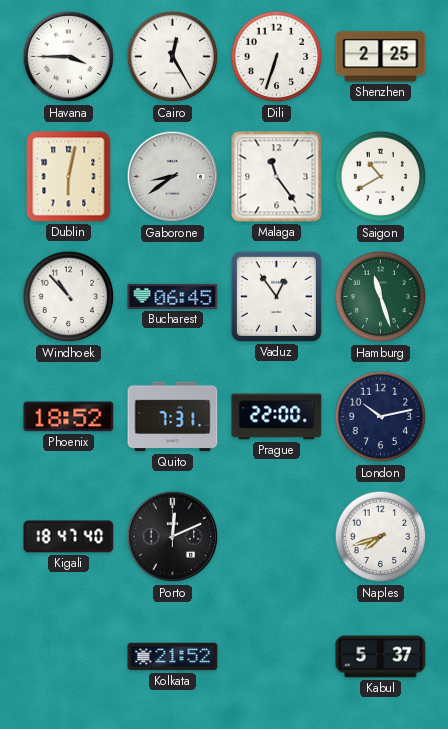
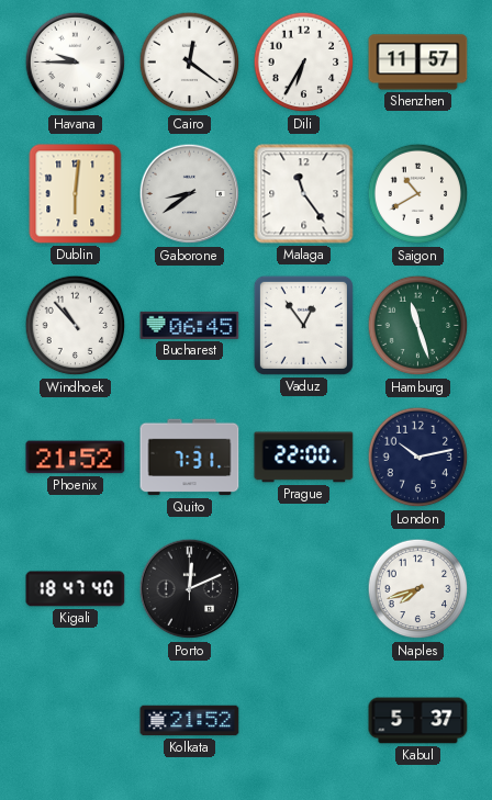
Havana: 3:45 -> 9:45
Cairo: 12:25 -> 12:21
Dili: 6:33 -> 6:35
Shenzhen: 2:25 -> 11:57
Dublin: 6:02 -> 6:01
Phoenix: 18:52 -> 21:52
